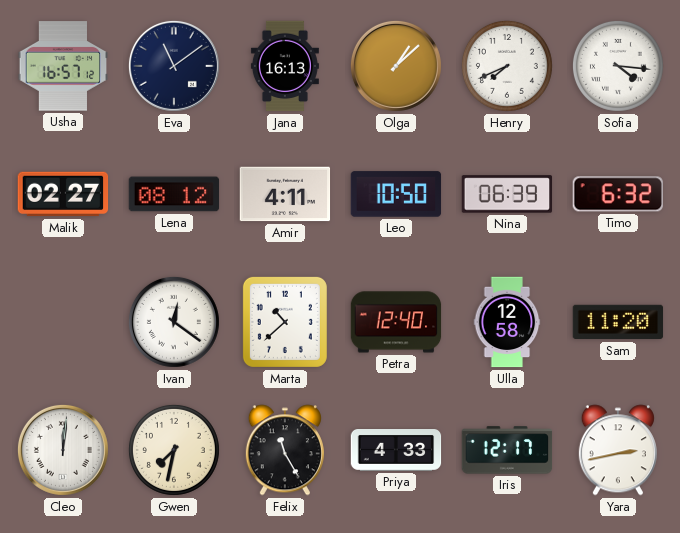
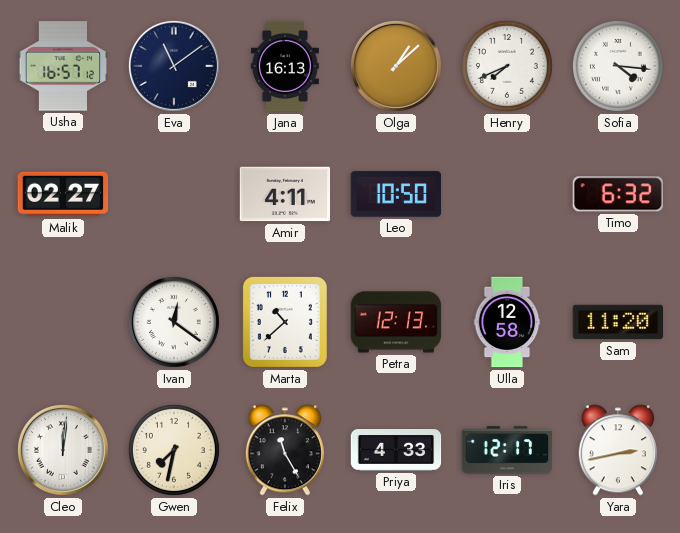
Lena: 08:12 -> none
Nina: 06:39 -> none
Petra: 12:40 -> 12:13
